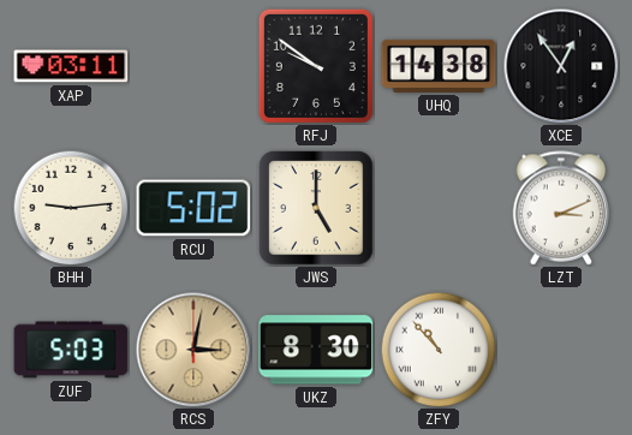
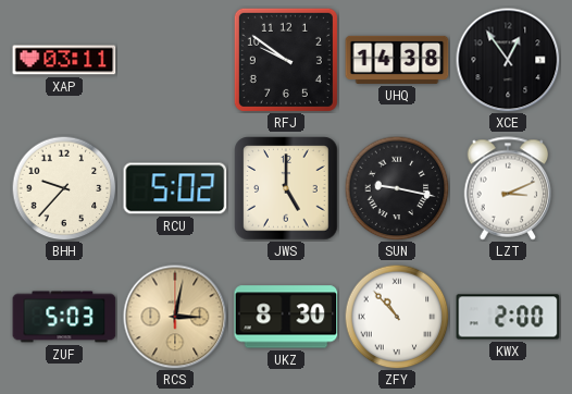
BHH: 9:14 -> 9:37
SUN: none -> 9:17
KWX: none -> 2:00
